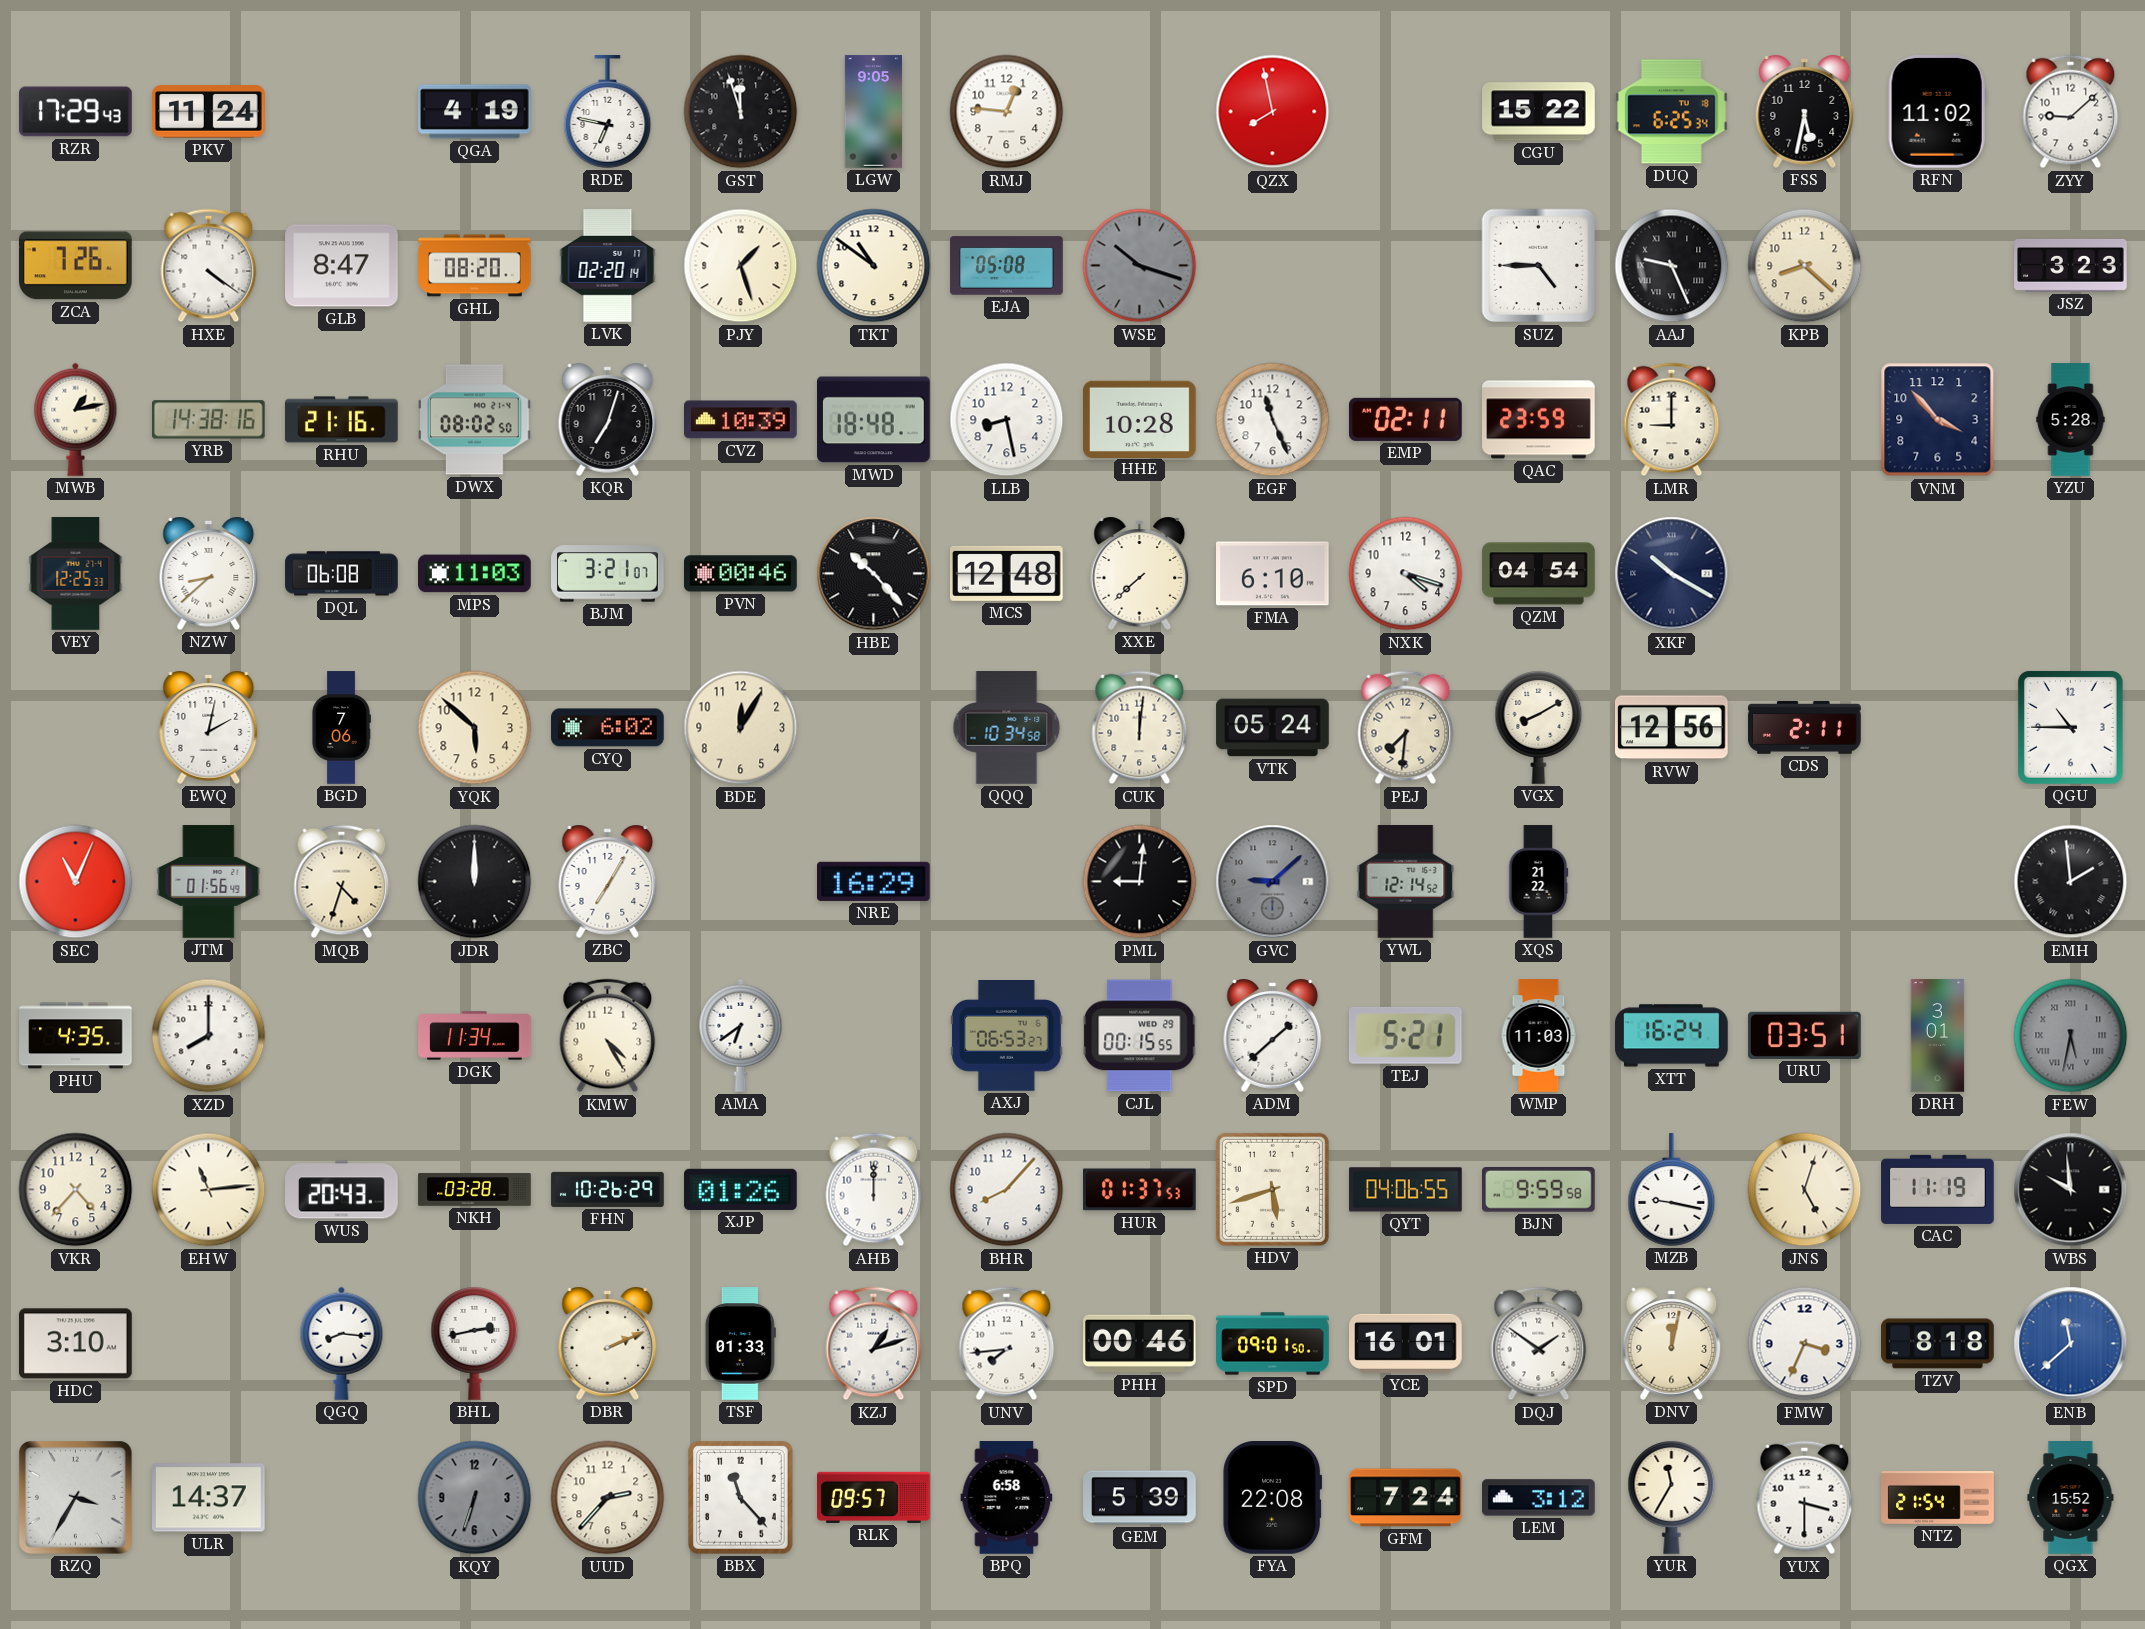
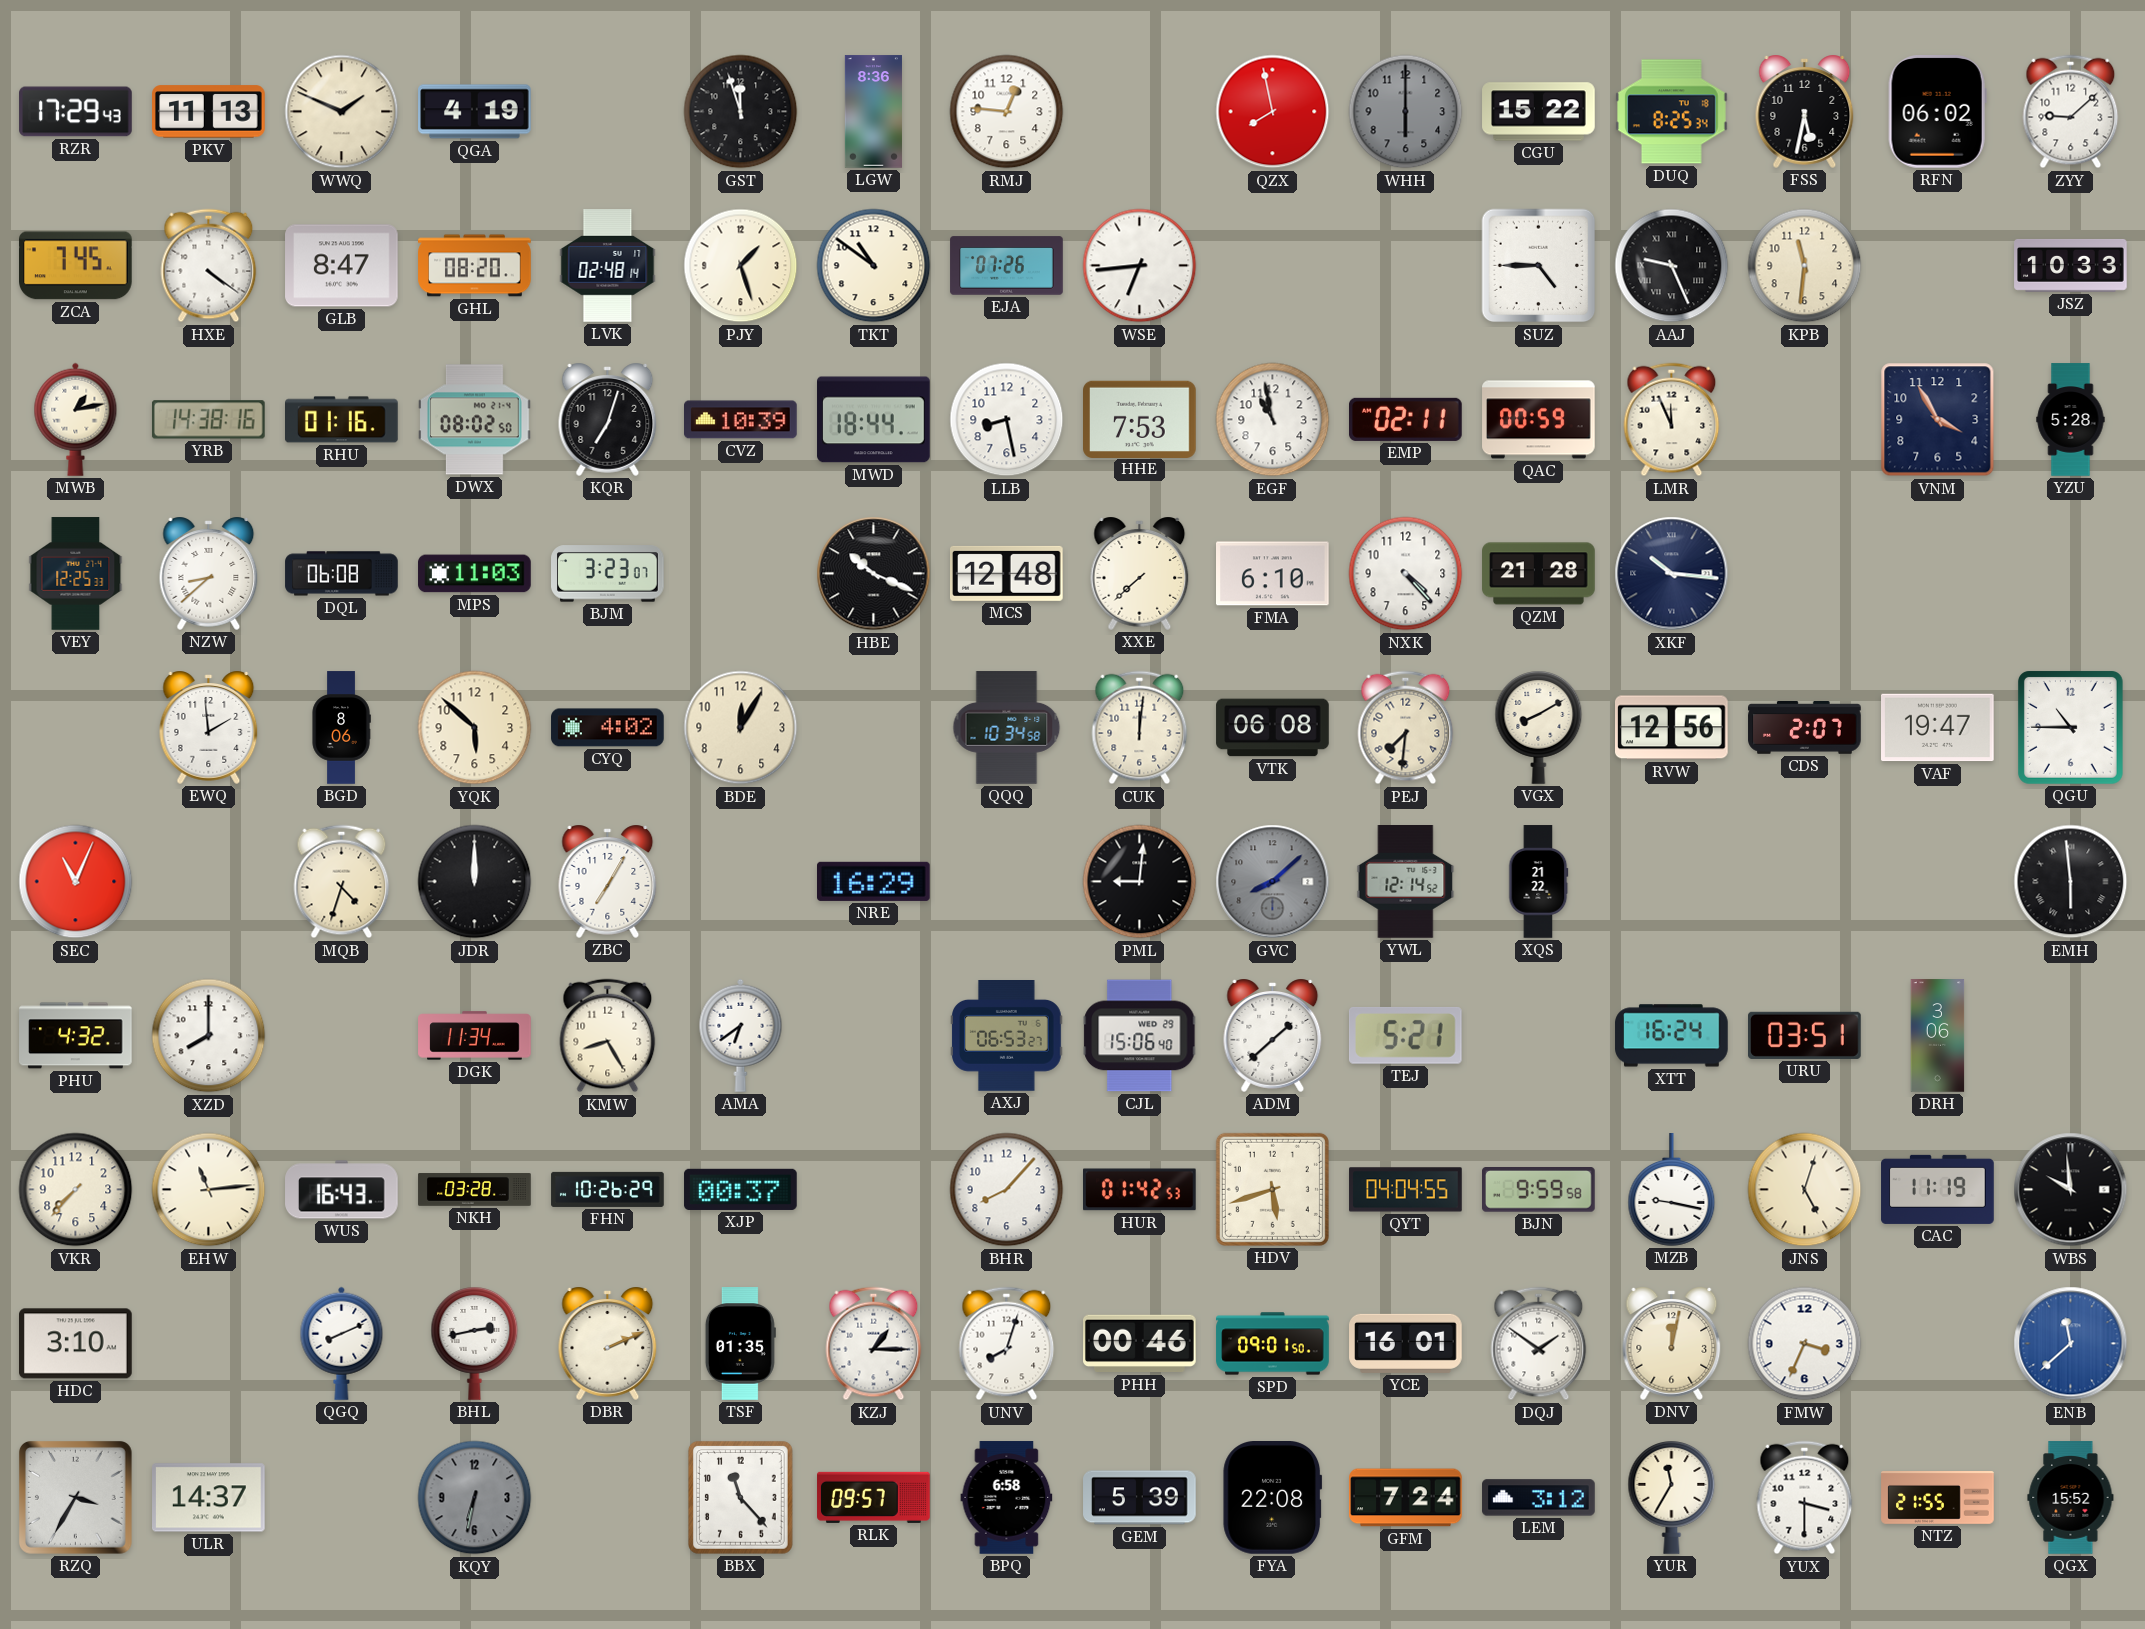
PKV: 11:24 -> 11:13
WWQ: none -> 1:49
RDE: 6:47 -> none
LGW: 9:05 -> 8:36
WHH: none -> 6:00
DUQ: 6:25 -> 8:25
RFN: 11:02 -> 06:02
ZCA: 7:26 -> 7:45
LVK: 02:20 -> 02:48
EJA: 05:08 -> 07:26
WSE: 10:18 -> 6:44
WSE dial: grey -> white
KPB: 8:22 -> 11:31
JSZ: 3:23 -> 10:33
RHU: 21:16 -> 01:16
MWD: 18:48 -> 18:44
HHE: 10:28 -> 7:53
EGF: 11:26 -> 10:58
QAC: 23:59 -> 00:59
LMR: 9:00 -> 11:56
VNM: 3:53 -> 3:55
BJM: 3:21 -> 3:23
PVN: 00:46 -> none
HBE: 10:23 -> 10:19
NXK: 4:18 -> 4:23
QZM: 04:54 -> 21:28
XKF: 10:20 -> 10:16
EWQ: 2:02 -> 1:59
BGD: 7:06 -> 8:06
CYQ: 6:02 -> 4:02
VTK: 05:24 -> 06:08
CDS: 2:11 -> 2:07
VAF: none -> 19:47
JTM: 01:56 -> none
GVC: 9:08 -> 8:08
EMH: 1:59 -> 5:59
PHU: 4:35 -> 4:32
KMW: 4:25 -> 8:25
CJL: 00:15 -> 15:06
WMP: 11:03 -> none
DRH: 3:01 -> 3:06
FEW: 5:32 -> none
VKR: 4:37 -> 7:37
WUS: 20:43 -> 16:43
XJP: 01:26 -> 00:37
AHB: 12:00 -> none
HUR: 01:37 -> 01:42
QYT: 04:06 -> 04:04
QGQ: 8:16 -> 8:11
TSF: 01:33 -> 01:35
KZJ: 1:12 -> 1:15
UNV: 7:44 -> 8:03
TZV: 8:18 -> none
KQY: 6:33 -> 6:32
UUD: 2:37 -> none
NTZ: 21:54 -> 21:55
